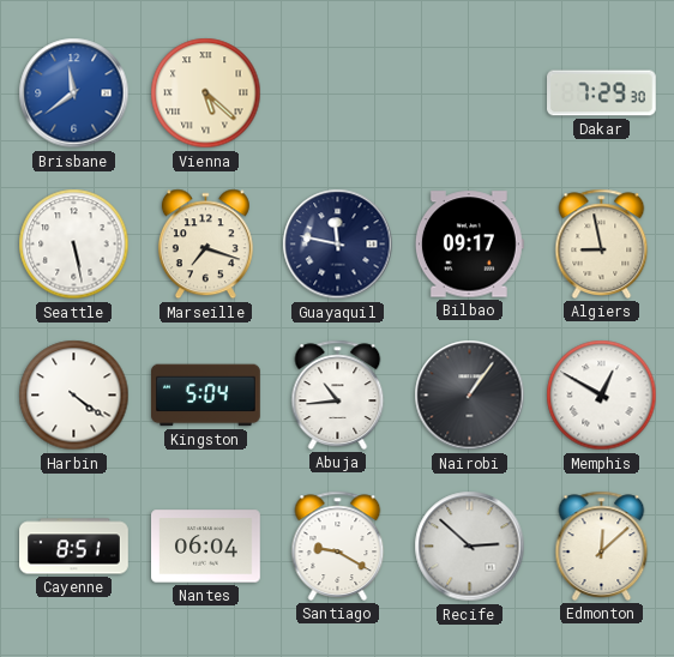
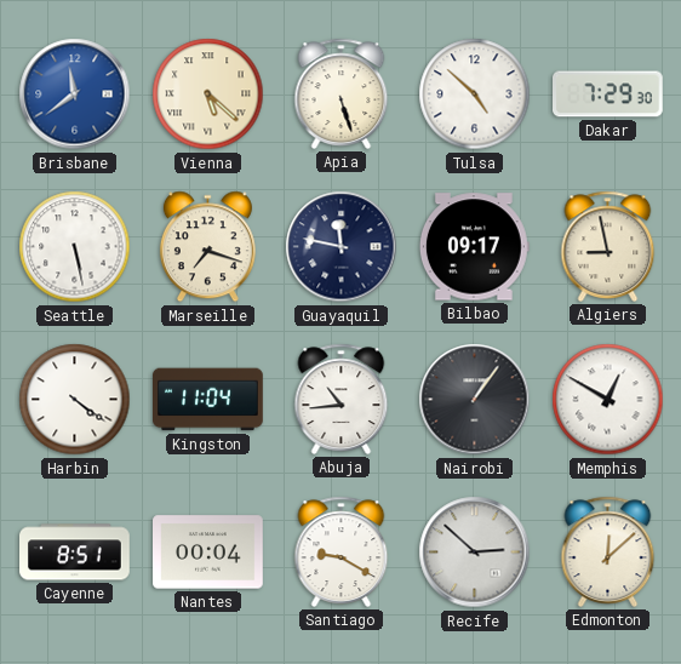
Apia: none -> 5:27
Tulsa: none -> 4:52
Kingston: 5:04 -> 11:04
Nantes: 06:04 -> 00:04
